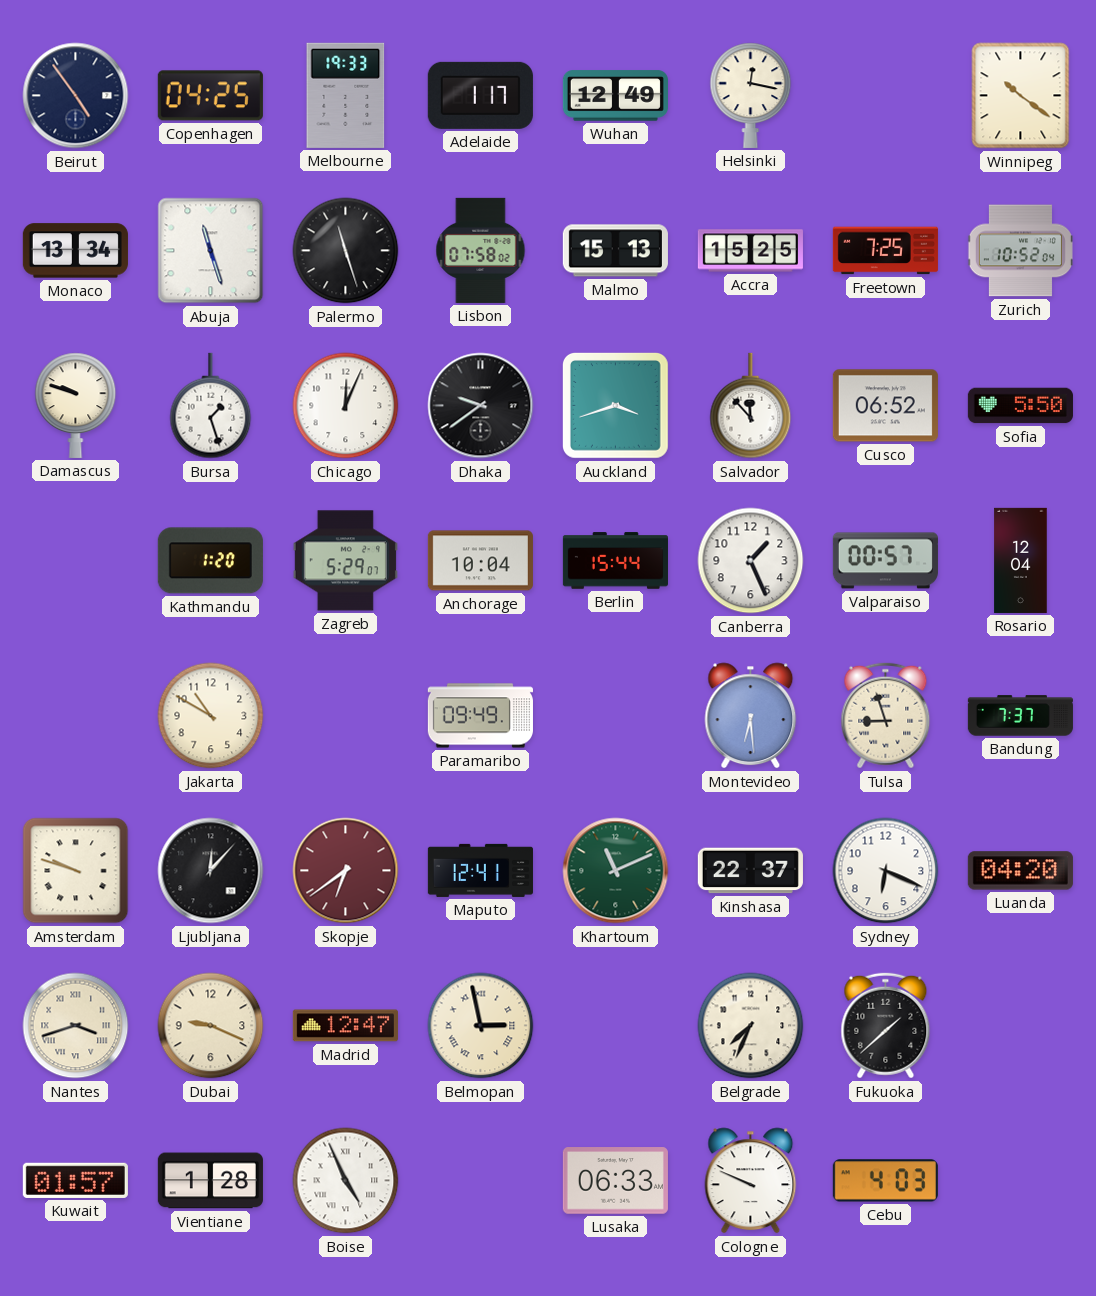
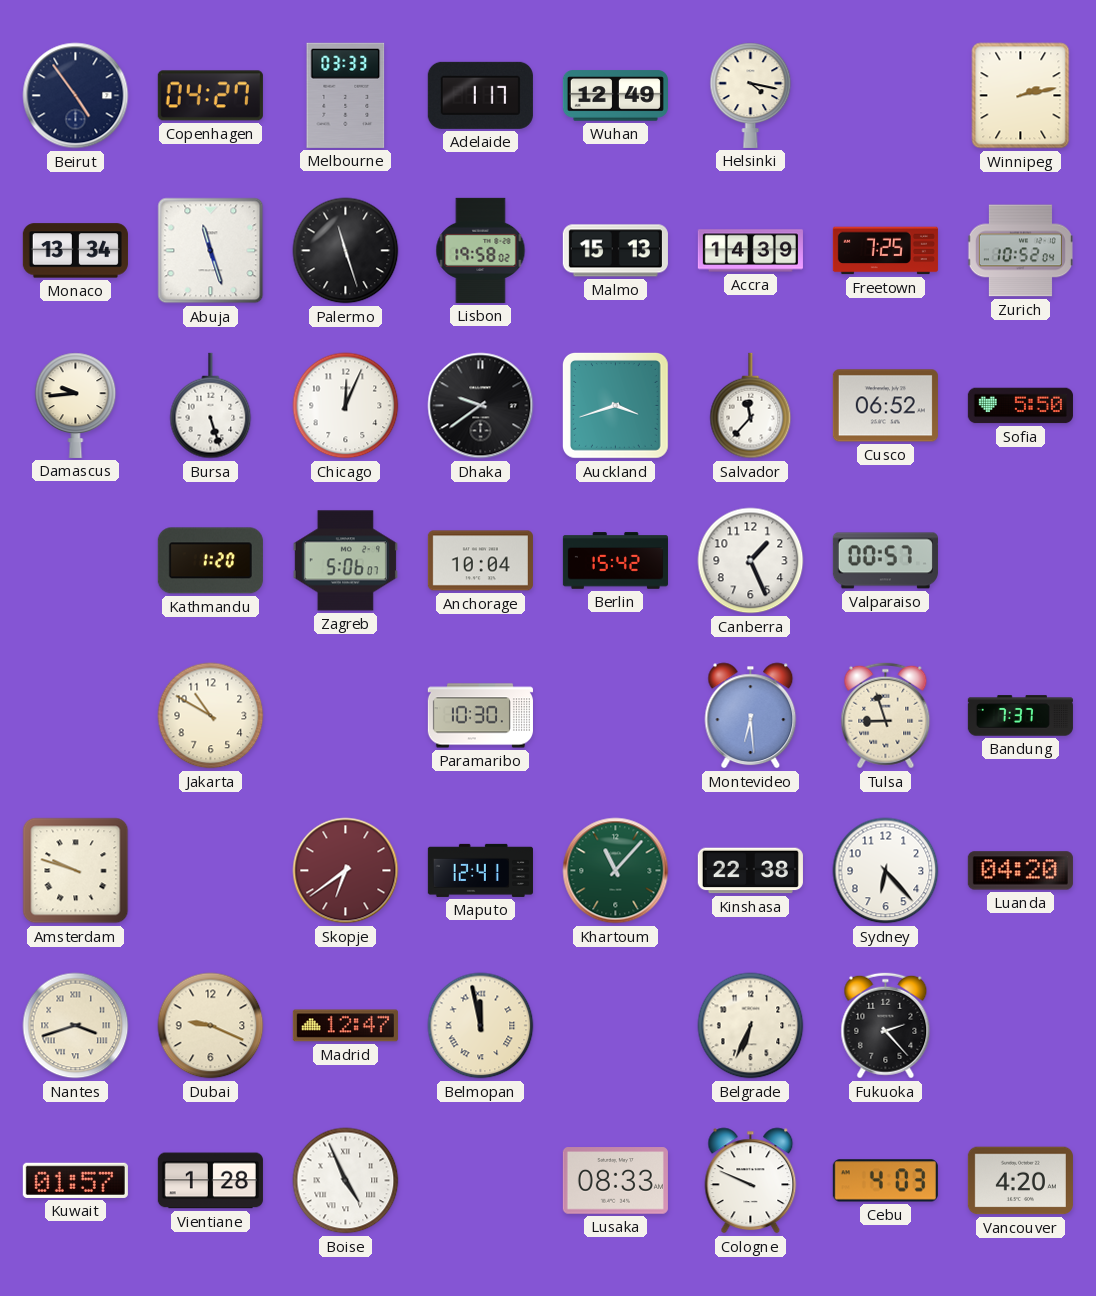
Copenhagen: 04:25 -> 04:27
Melbourne: 19:33 -> 03:33
Helsinki: 12:17 -> 4:17
Winnipeg: 10:21 -> 2:13
Lisbon: 07:58 -> 19:58
Accra: 15:25 -> 14:39
Damascus: 9:48 -> 9:44
Bursa: 1:27 -> 5:27
Salvador: 11:53 -> 11:37
Zagreb: 5:29 -> 5:06
Berlin: 15:44 -> 15:42
Rosario: 12:04 -> none
Paramaribo: 09:49 -> 10:30
Ljubljana: 12:07 -> none
Khartoum: 11:11 -> 11:07
Kinshasa: 22:37 -> 22:38
Sydney: 6:19 -> 6:23
Belmopan: 2:58 -> 11:58
Belgrade: 7:34 -> 6:34
Fukuoka: 1:38 -> 2:23
Lusaka: 06:33 -> 08:33
Vancouver: none -> 4:20
